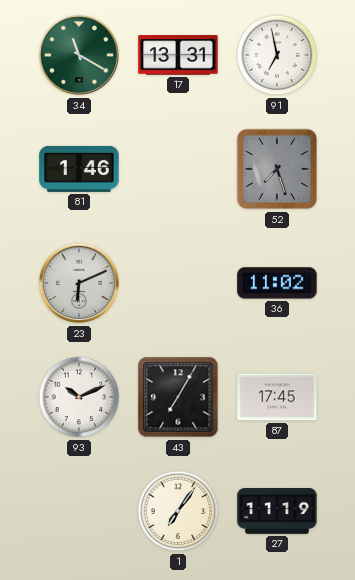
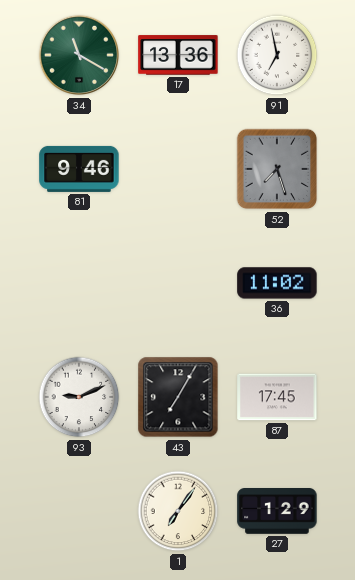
17: 13:31 -> 13:36
81: 1:46 -> 9:46
23: 6:11 -> none
93: 10:11 -> 9:11
27: 11:19 -> 1:29
